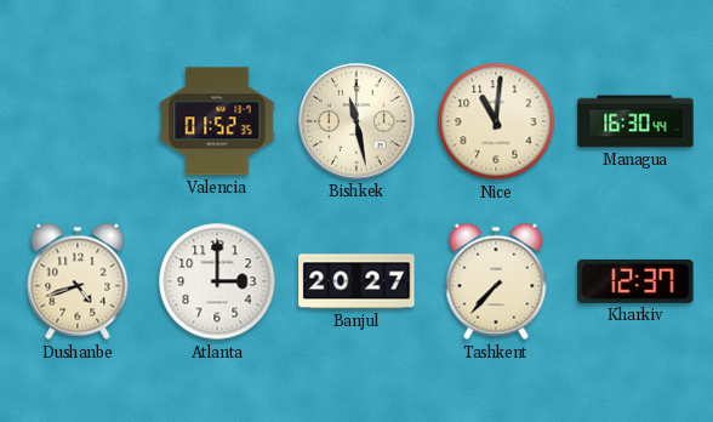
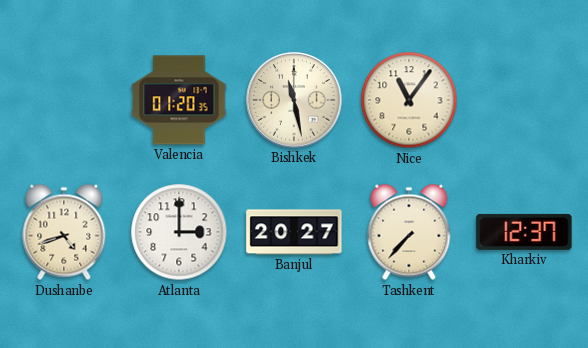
Valencia: 01:52 -> 01:20
Nice: 11:01 -> 11:06
Managua: 16:30 -> none
